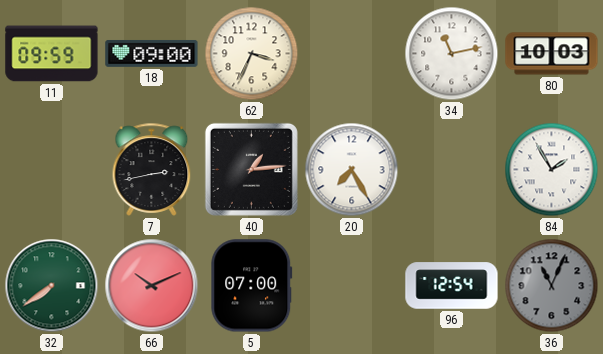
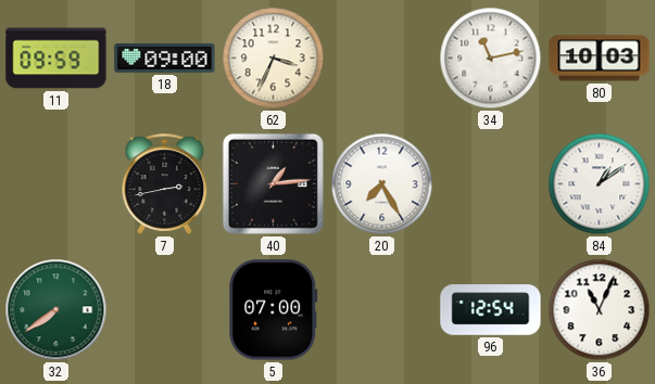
84: 1:55 -> 1:09
66: 10:11 -> none
36 dial: grey -> white
